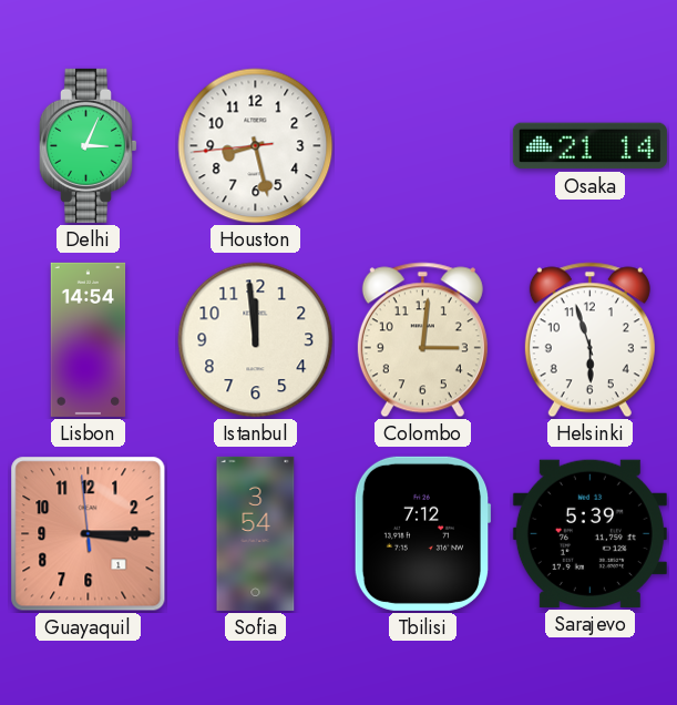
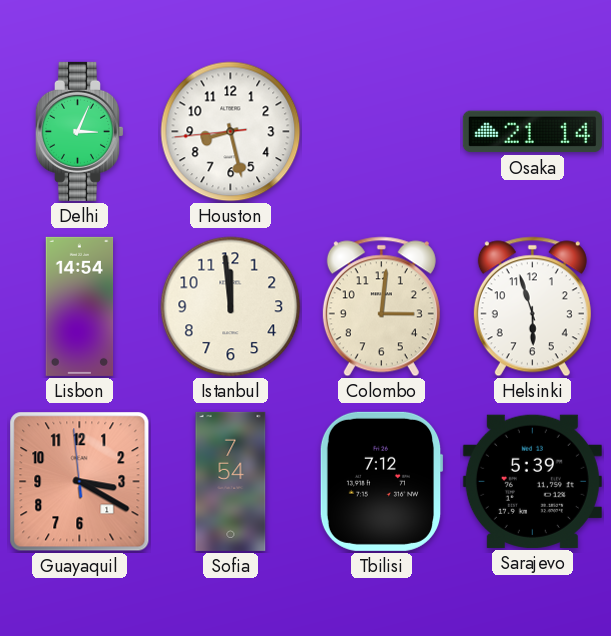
Guayaquil: 3:14 -> 3:19
Sofia: 3:54 -> 7:54
